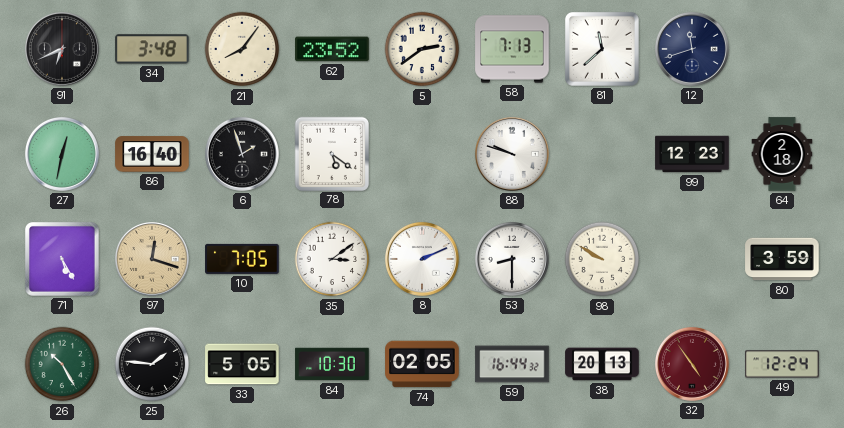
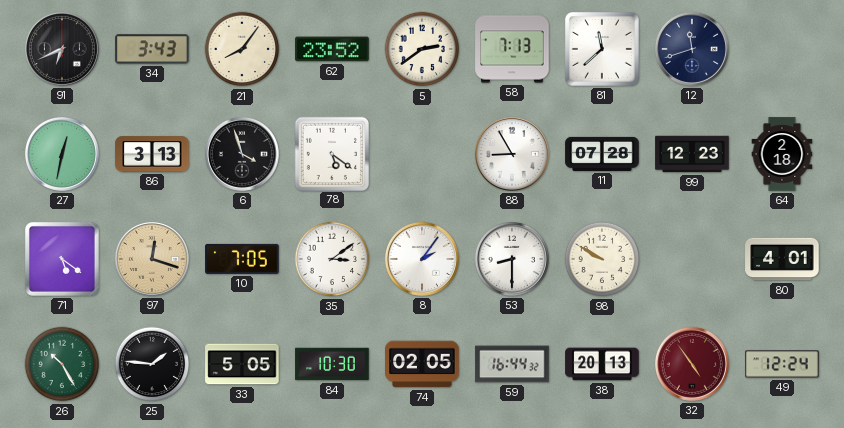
34: 3:48 -> 3:43
86: 16:40 -> 3:13
6: 1:57 -> 3:57
88: 9:48 -> 8:55
11: none -> 07:28
71: 5:25 -> 5:21
8: 2:11 -> 2:06
80: 3:59 -> 4:01
